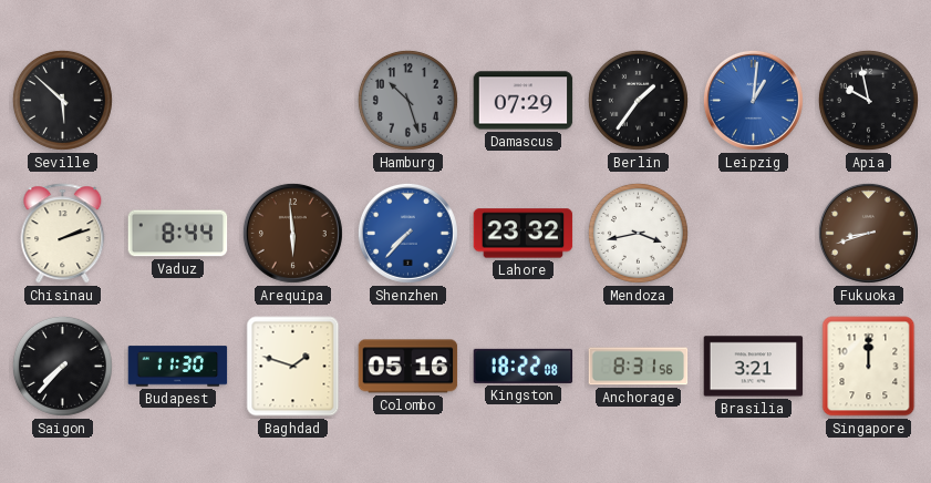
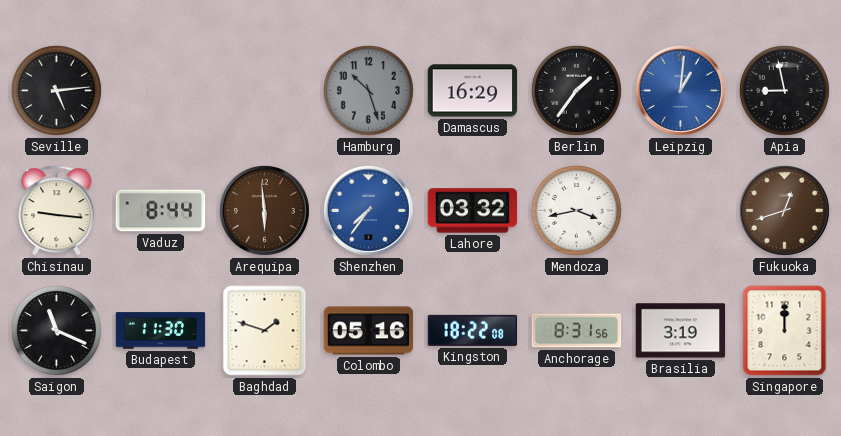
Seville: 5:52 -> 5:14
Damascus: 07:29 -> 16:29
Apia: 9:58 -> 8:58
Chisinau: 2:12 -> 9:16
Shenzhen: 7:37 -> 7:36
Lahore: 23:32 -> 03:32
Fukuoka: 8:42 -> 12:42
Saigon: 7:37 -> 11:19
Brasilia: 3:21 -> 3:19
